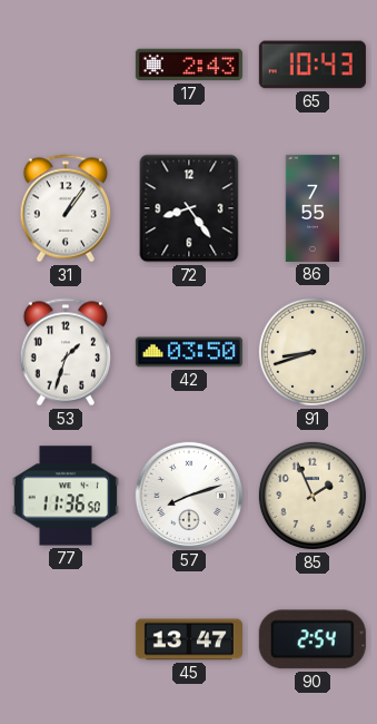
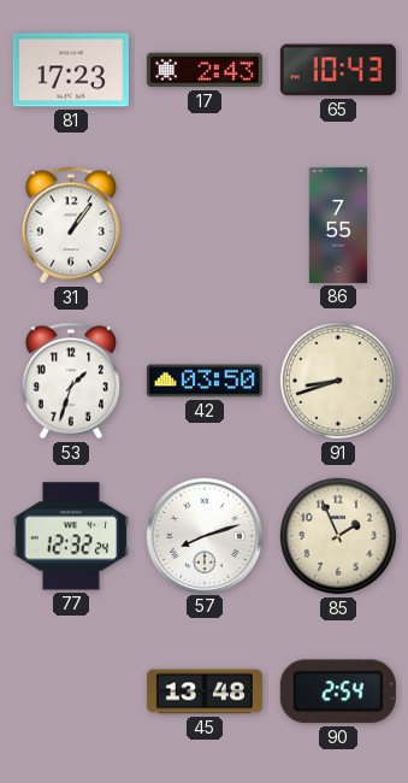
81: none -> 17:23
72: 8:24 -> none
77: 11:36 -> 12:32
45: 13:47 -> 13:48
